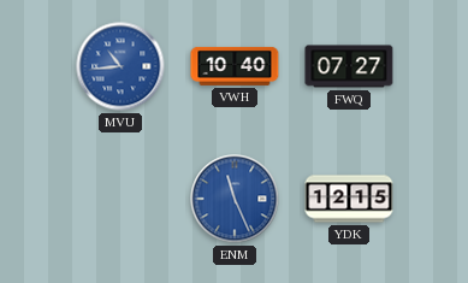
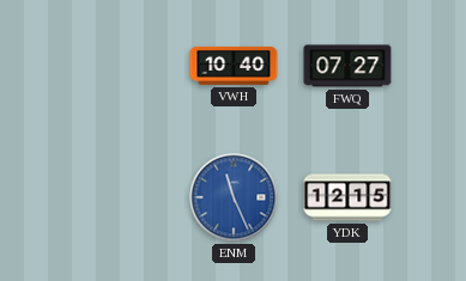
MVU: 10:44 -> none
